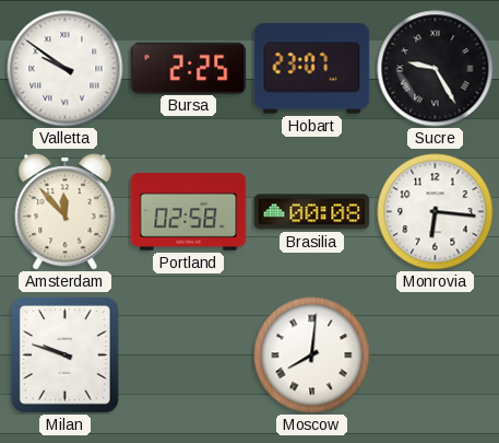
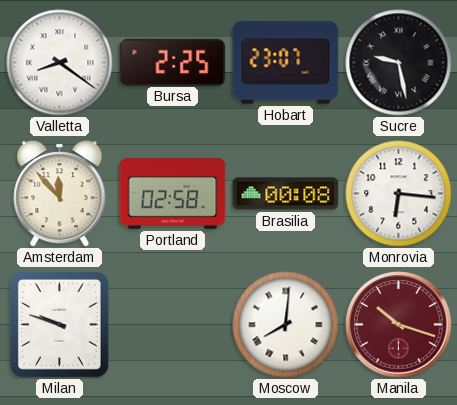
Valletta: 9:51 -> 8:21
Sucre: 9:25 -> 9:28
Manila: none -> 10:18
